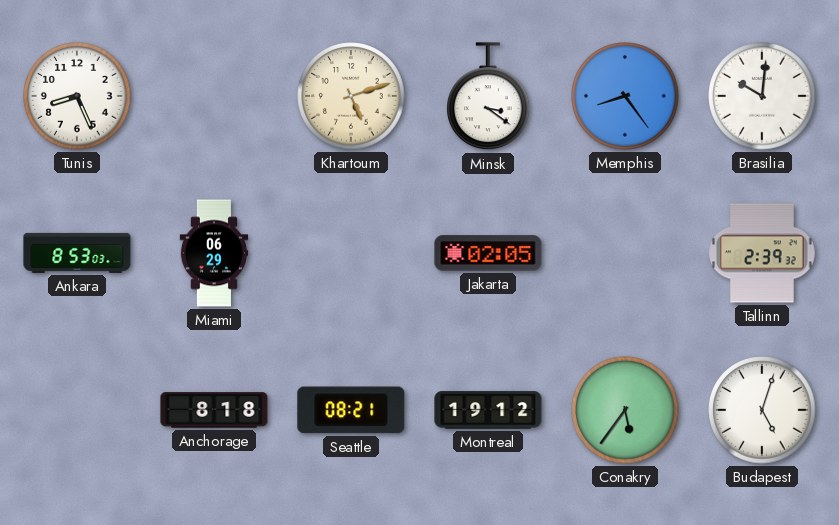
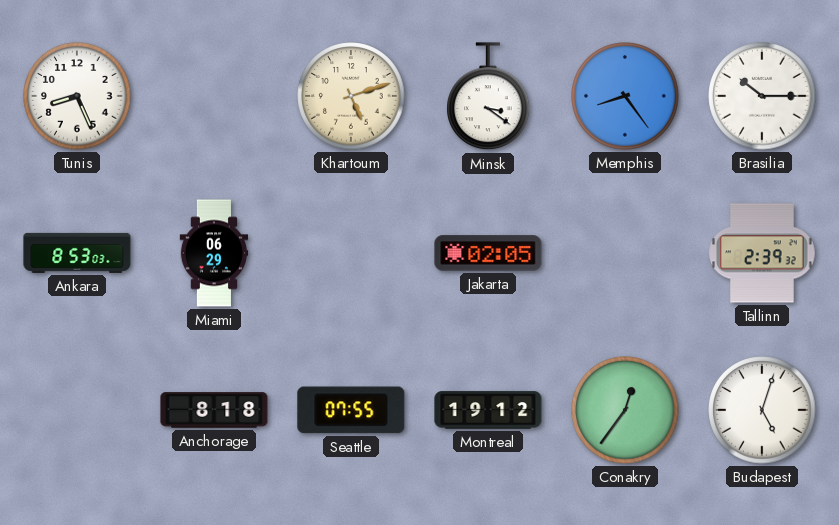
Brasilia: 10:01 -> 10:15
Seattle: 08:21 -> 07:55
Conakry: 5:36 -> 12:36
